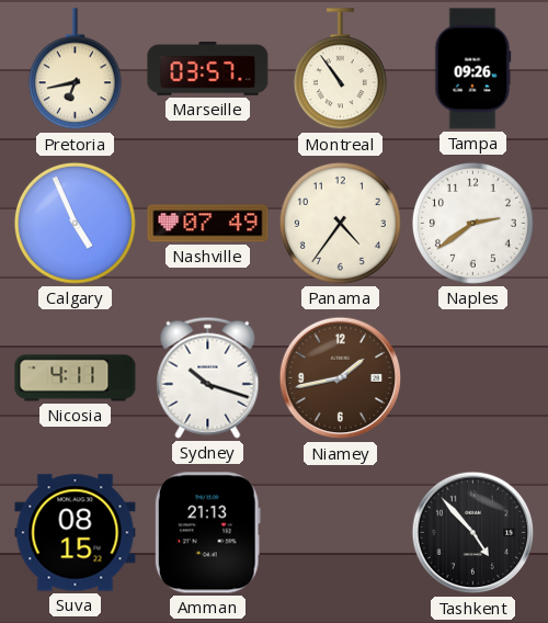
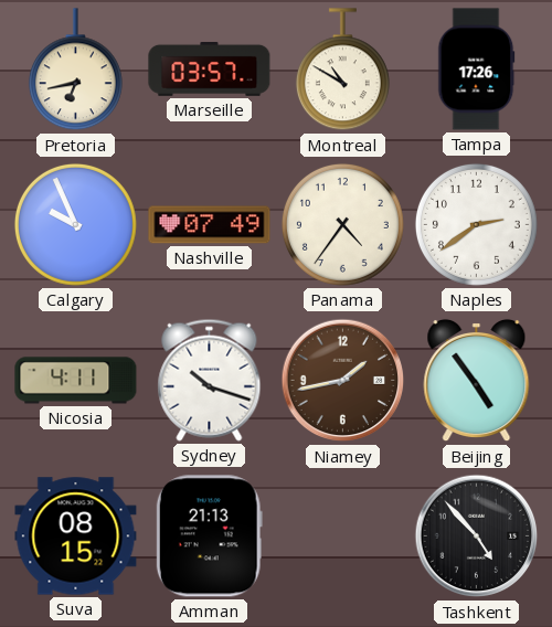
Montreal: 10:54 -> 10:50
Tampa: 09:26 -> 17:26
Calgary: 4:56 -> 9:56
Beijing: none -> 4:54
